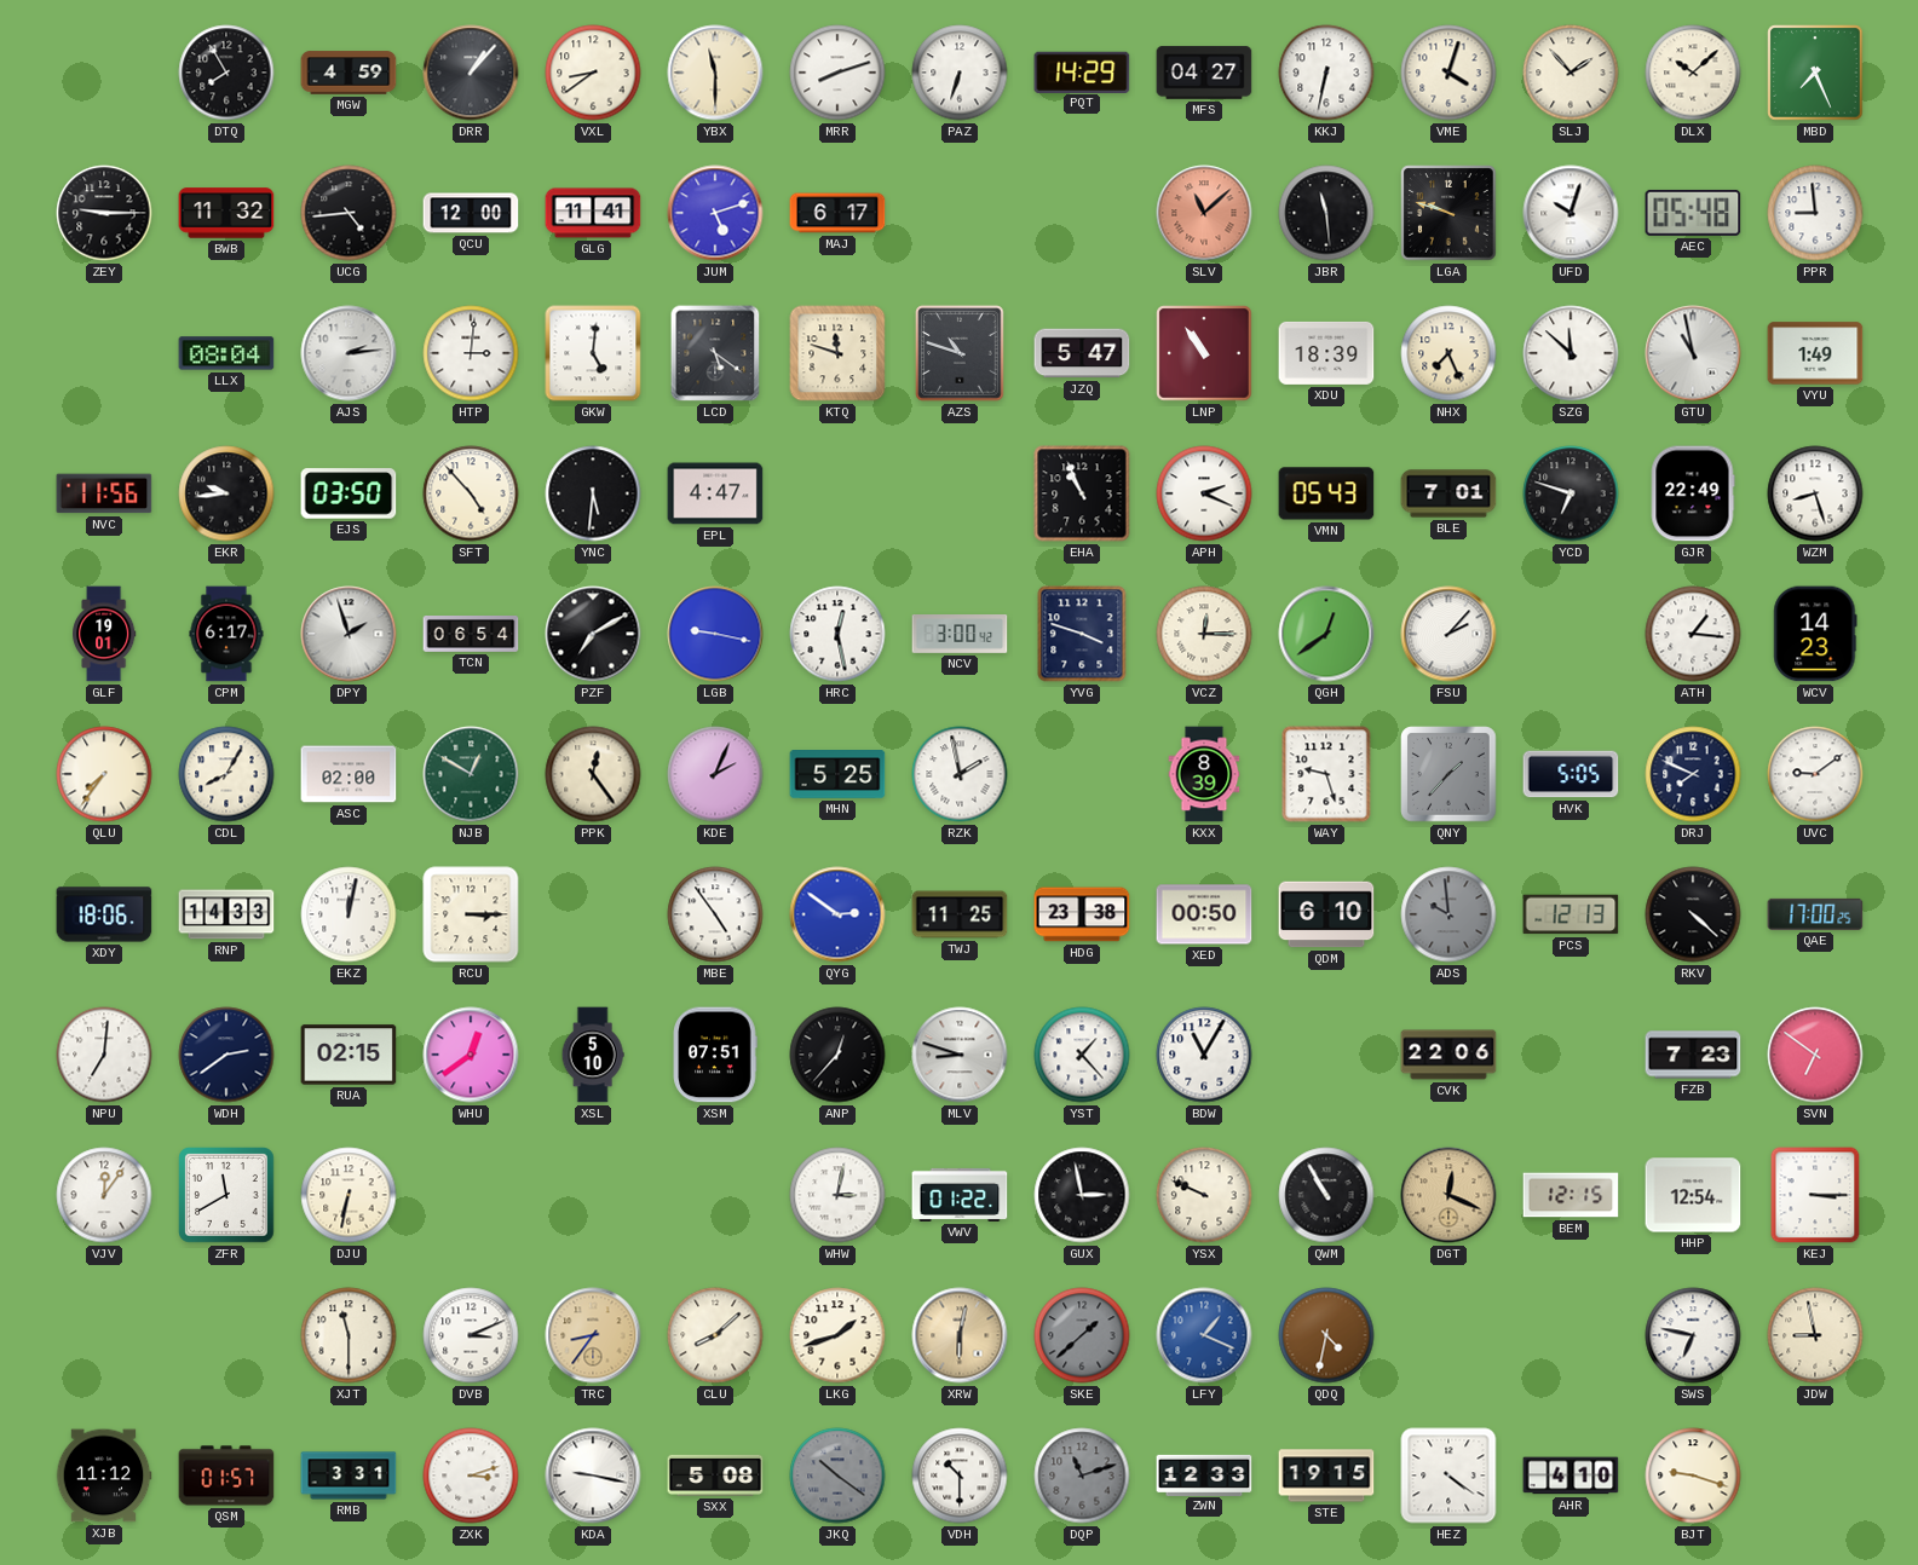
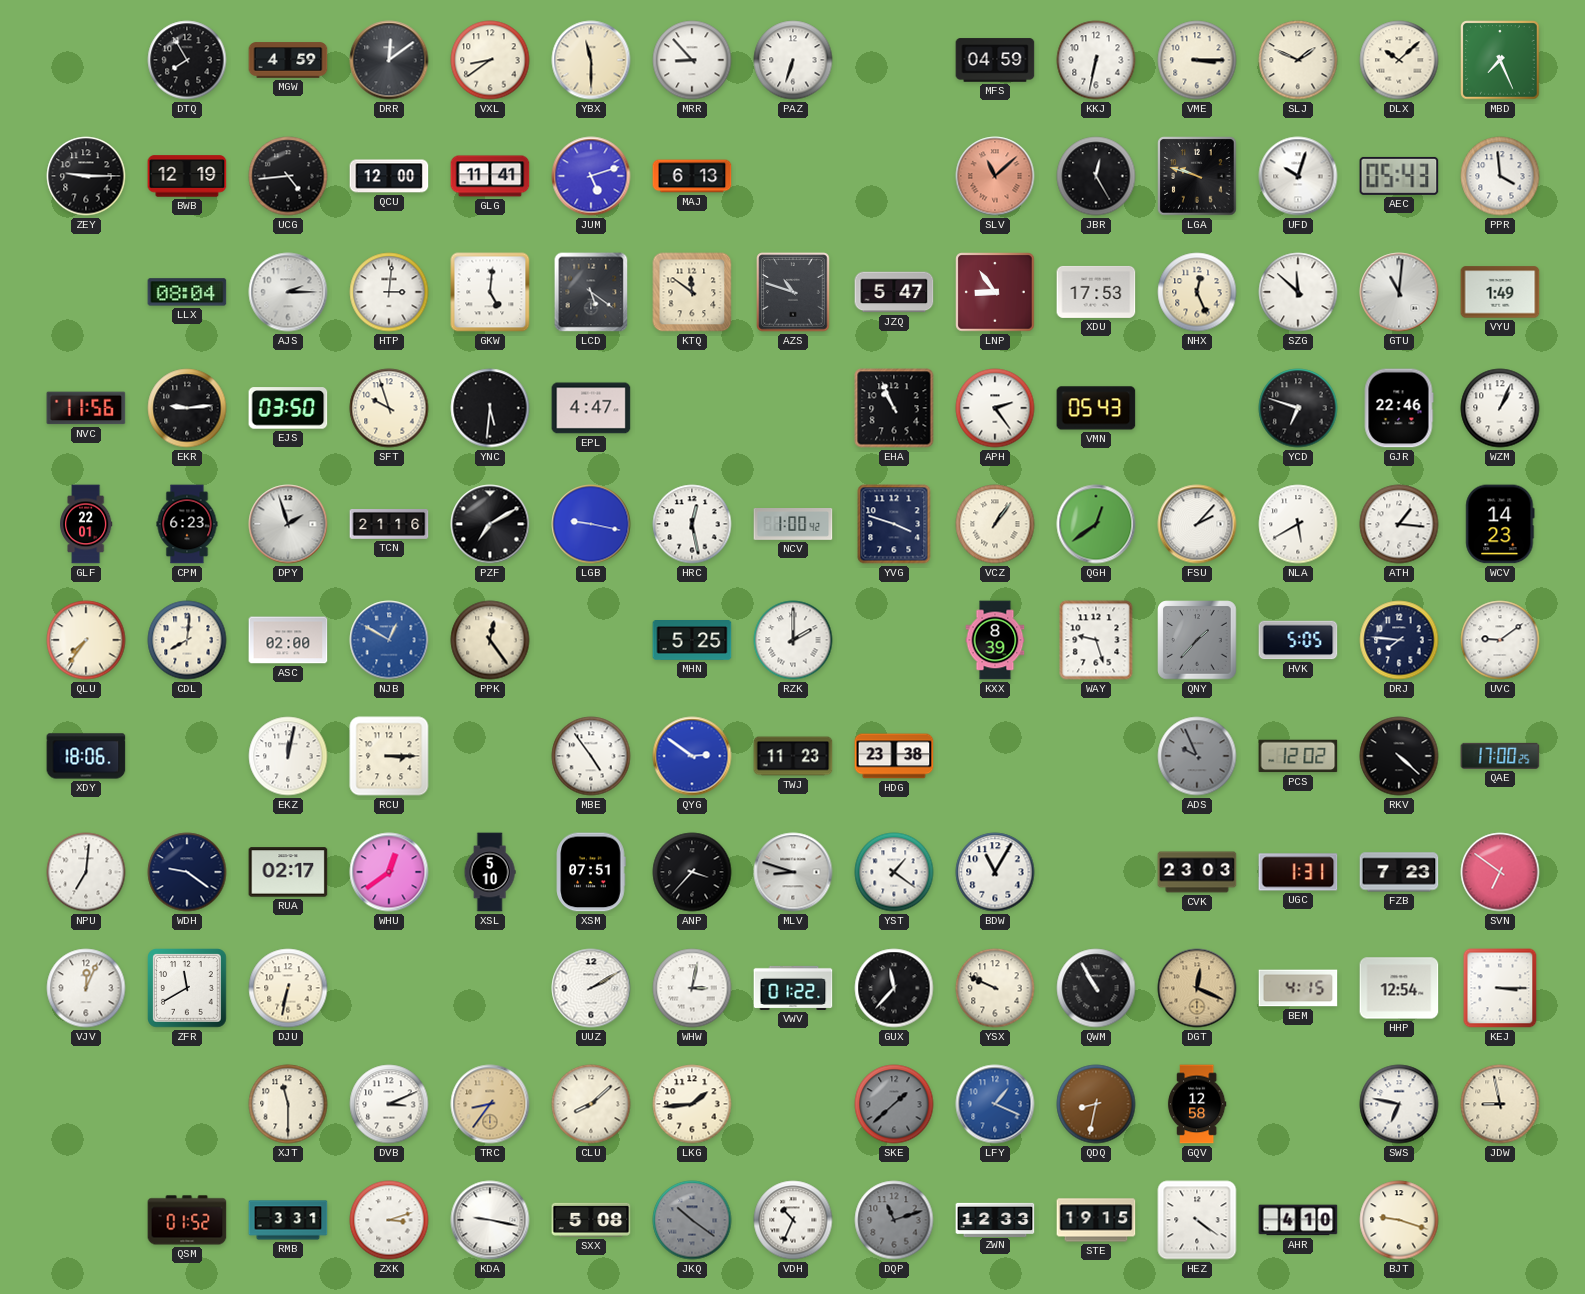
DRR: 1:07 -> 12:09
MRR: 8:12 -> 8:53
PQT: 14:29 -> none
MFS: 04:27 -> 04:59
VME: 4:03 -> 3:15
SLJ: 1:53 -> 1:49
BWB: 11:32 -> 12:19
MAJ: 6:17 -> 6:13
JBR: 11:29 -> 12:25
AEC: 05:48 -> 05:43
PPR: 8:59 -> 3:59
AJS: 2:14 -> 2:15
KTQ: 11:48 -> 11:51
LNP: 10:54 -> 8:54
XDU: 18:39 -> 17:53
NHX: 7:26 -> 12:26
GTU: 10:58 -> 11:01
EKR: 9:44 -> 9:14
SFT: 4:53 -> 9:57
APH: 2:19 -> 2:24
BLE: 7:01 -> none
GJR: 22:49 -> 22:46
WZM: 8:27 -> 1:04
GLF: 19:01 -> 22:01
CPM: 6:17 -> 6:23
TCN: 06:54 -> 21:16
NCV: 3:00 -> 1:00
VCZ: 12:15 -> 1:06
NLA: none -> 5:40
CDL: 8:05 -> 8:01
NJB dial: green -> blue
KDE: 2:04 -> none
RZK: 1:58 -> 2:00
DRJ: 7:49 -> 7:46
RNP: 14:33 -> none
TWJ: 11:25 -> 11:23
XED: 00:50 -> none
QDM: 6:10 -> none
ADS: 9:59 -> 9:56
PCS: 12:13 -> 12:02
WDH: 2:39 -> 9:21
RUA: 02:15 -> 02:17
ANP: 12:37 -> 3:37
YST: 1:23 -> 1:21
CVK: 22:06 -> 23:03
UGC: none -> 1:31
VJV: 12:06 -> 12:04
UUZ: none -> 2:10
GUX: 2:58 -> 11:37
BEM: 12:15 -> 4:15
LKG: 1:42 -> 1:44
XRW: 6:02 -> none
QDQ: 4:32 -> 8:32
GQV: none -> 12:58
XJB: 11:12 -> none
QSM: 01:57 -> 01:52
VDH: 10:30 -> 10:34
